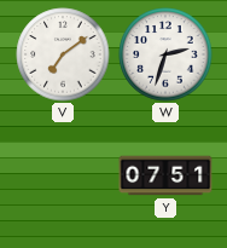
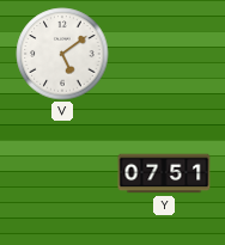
V: 7:09 -> 5:09
W: 2:33 -> none
